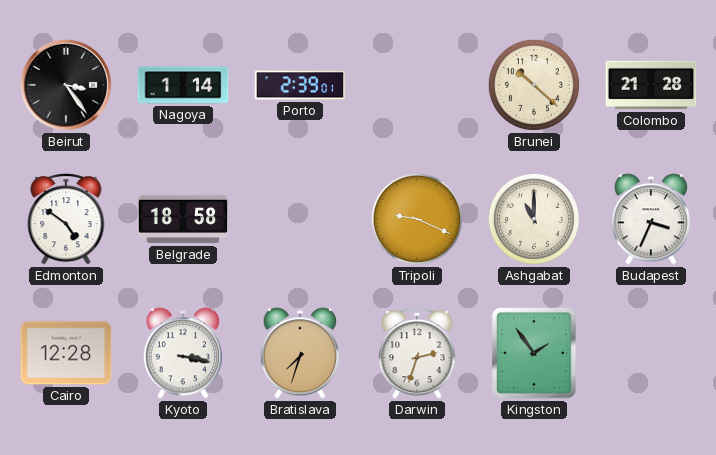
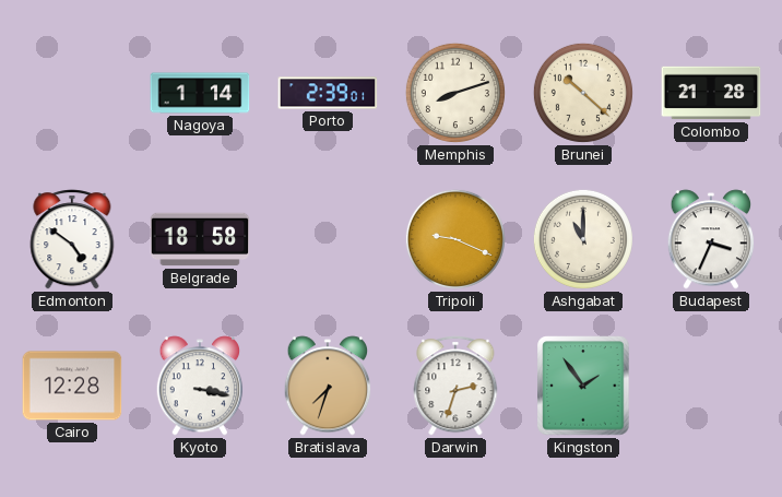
Beirut: 3:24 -> none
Memphis: none -> 8:12
